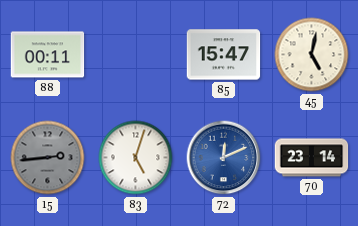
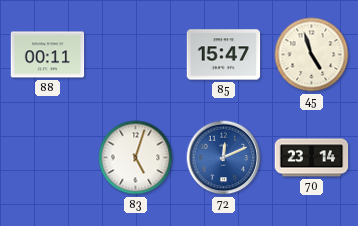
45: 5:02 -> 4:57
15: 2:44 -> none
